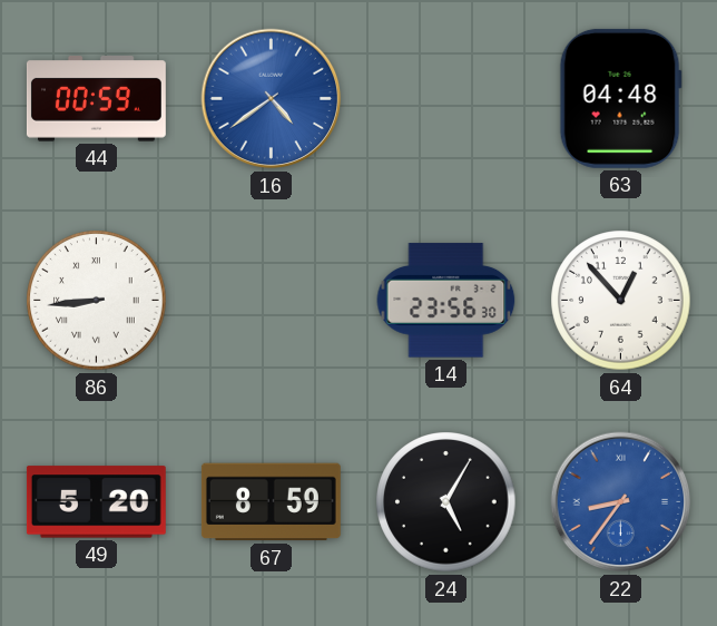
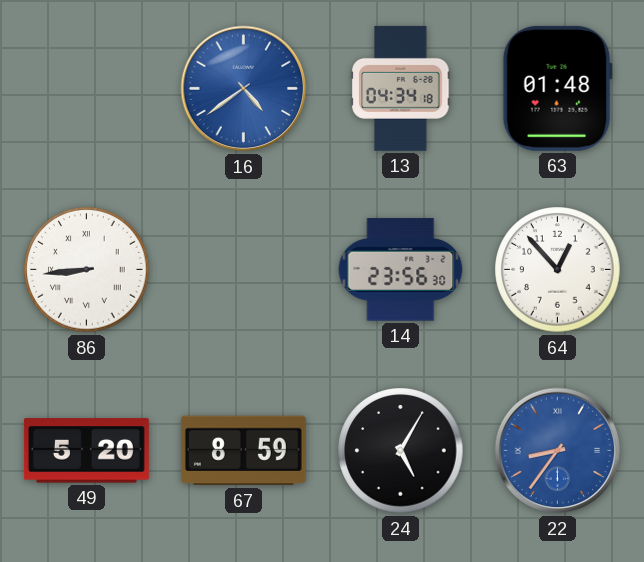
44: 00:59 -> none
13: none -> 04:34
63: 04:48 -> 01:48
